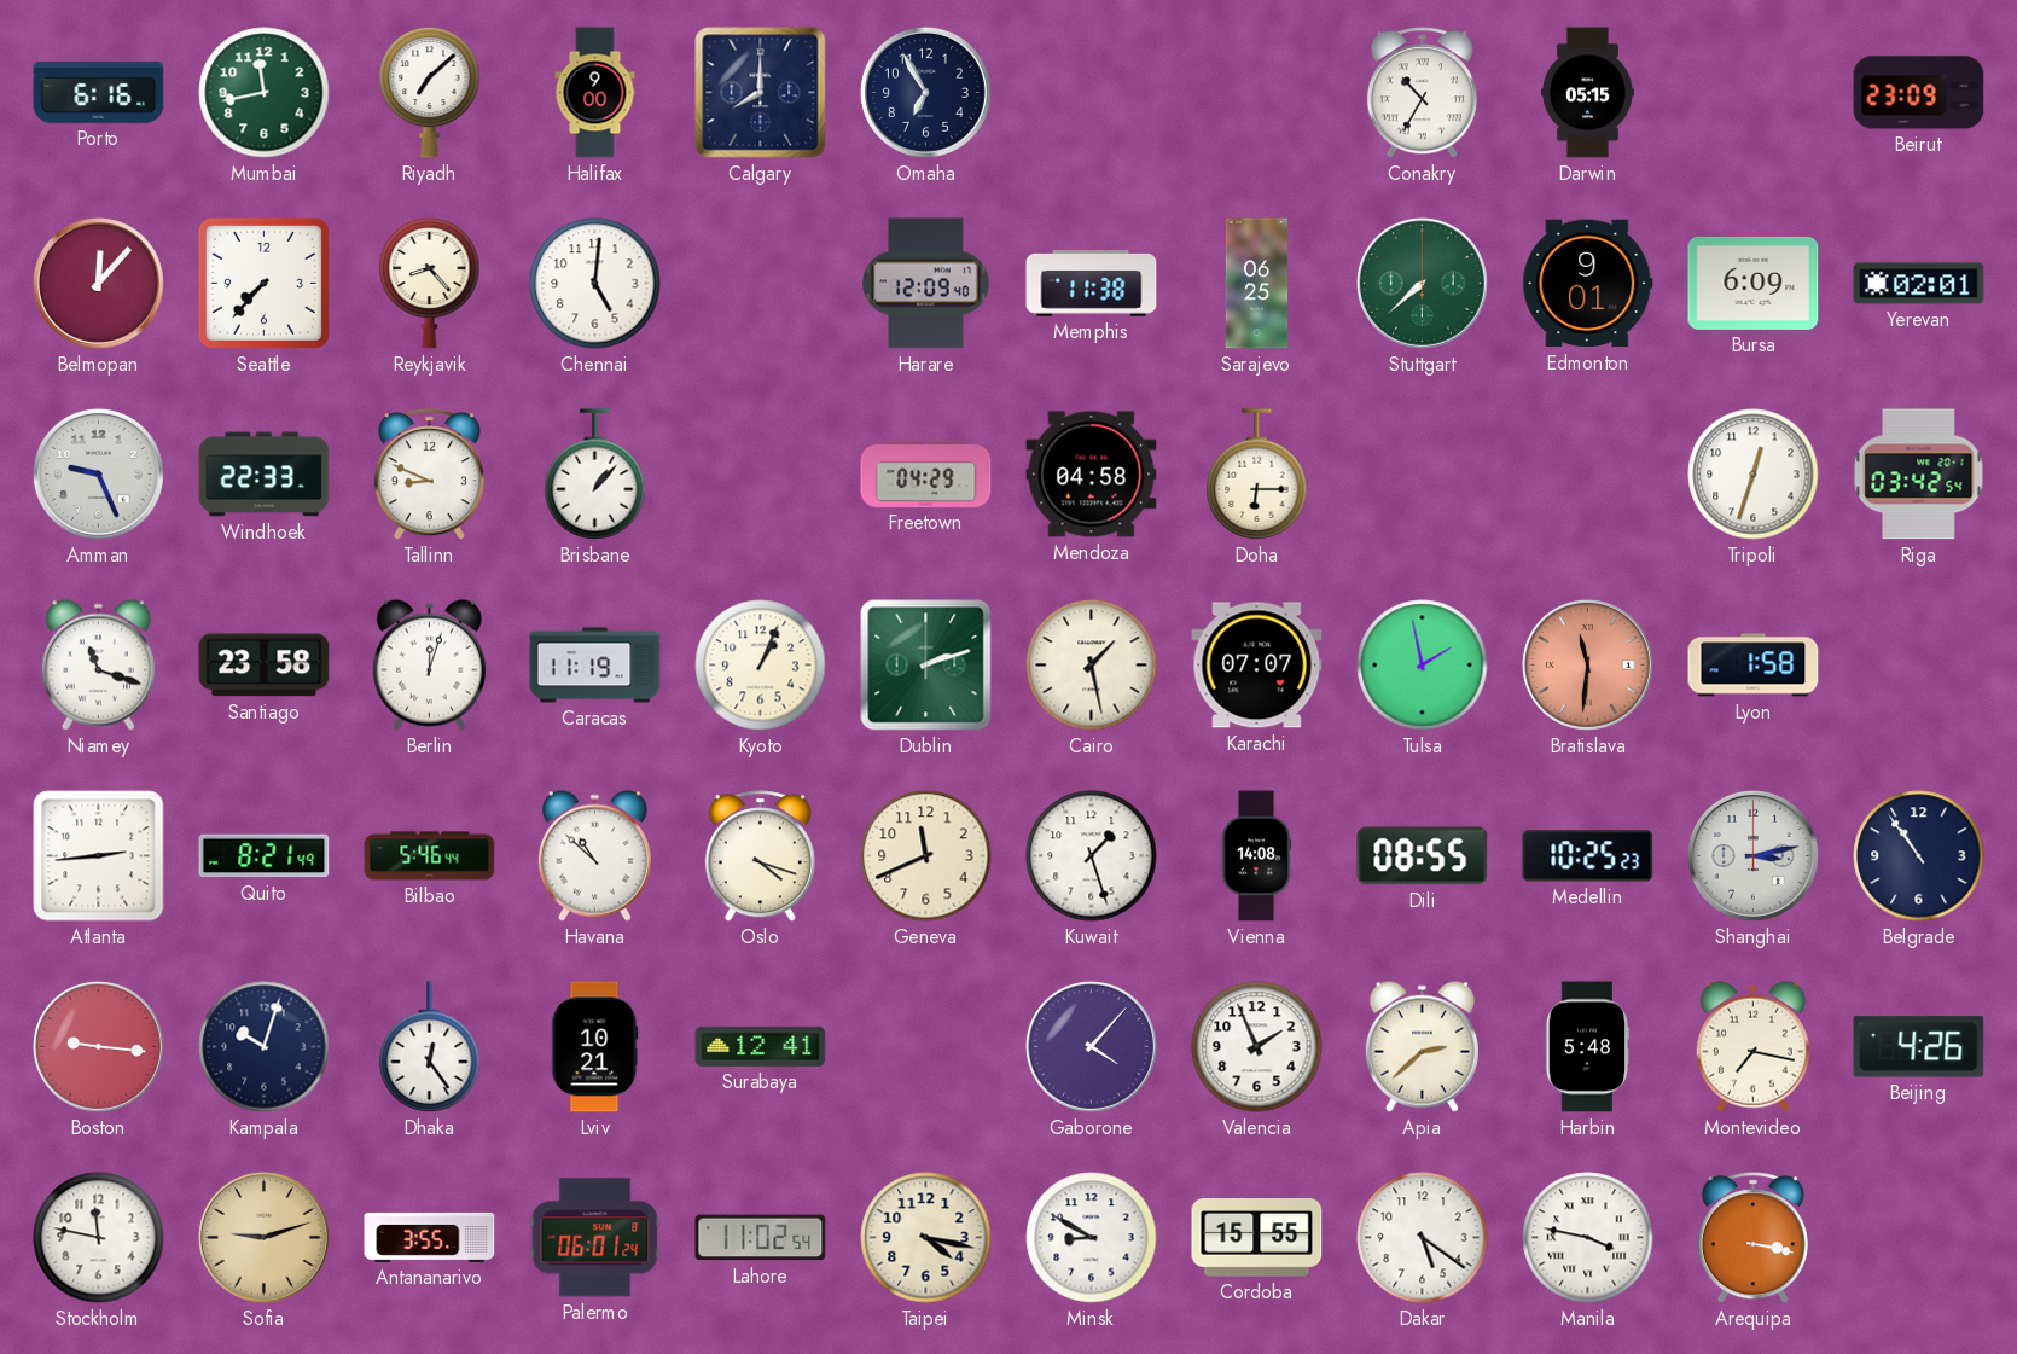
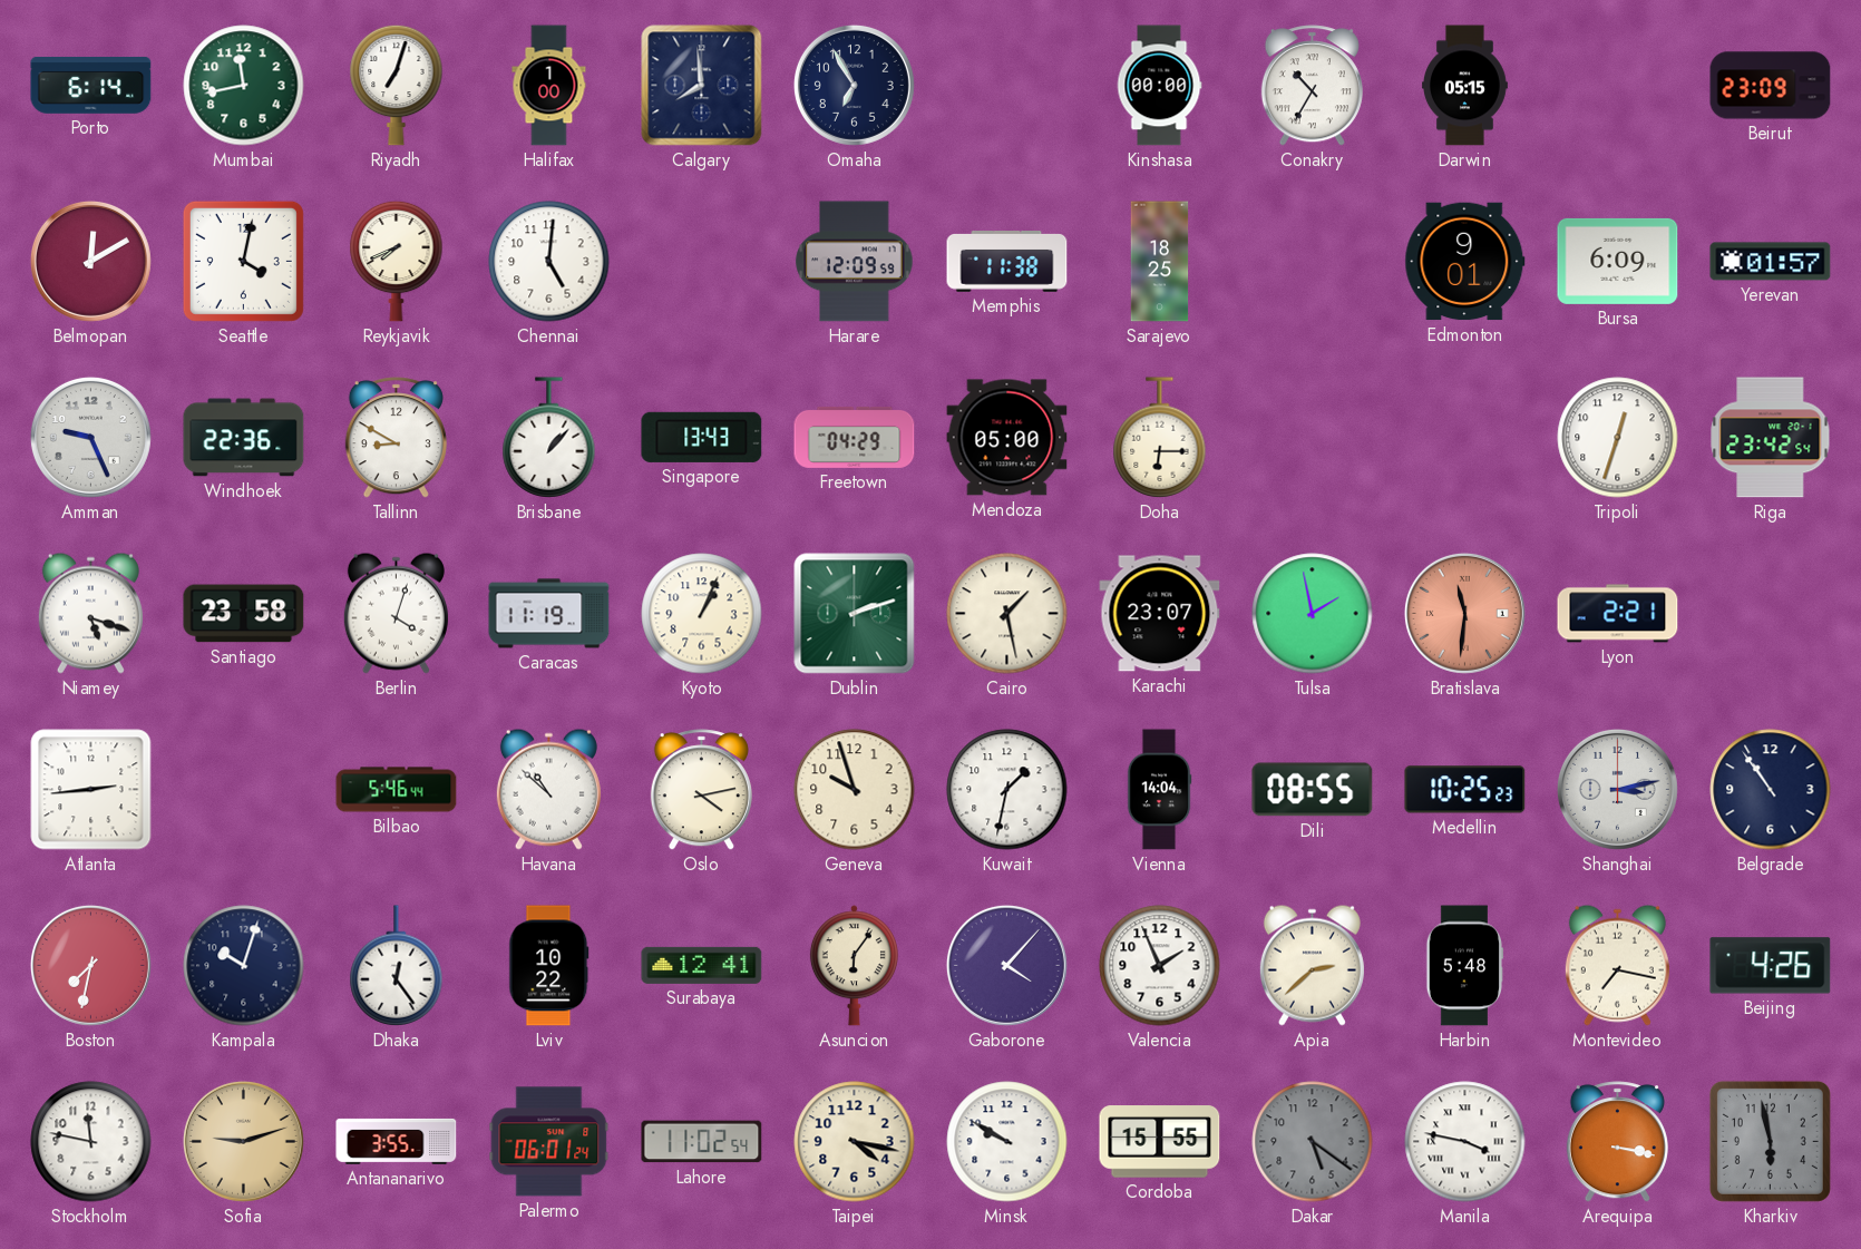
Porto: 6:16 -> 6:14
Riyadh: 7:08 -> 7:03
Halifax: 9:00 -> 1:00
Calgary: 8:00 -> 7:59
Kinshasa: none -> 00:00
Belmopan: 12:07 -> 12:10
Seattle: 7:37 -> 4:02
Reykjavik: 8:23 -> 7:41
Harare: 12:09:40 -> 12:09:59
Sarajevo: 06:25 -> 18:25
Stuttgart: 7:38 -> none
Yerevan: 02:01 -> 01:57
Windhoek: 22:33 -> 22:36
Tallinn: 8:49 -> 8:50
Singapore: none -> 13:43
Mendoza: 04:58 -> 05:00
Riga: 03:42 -> 23:42
Niamey: 11:18 -> 5:18
Berlin: 12:03 -> 4:03
Karachi: 07:07 -> 23:07
Lyon: 1:58 -> 2:21
Quito: 8:21 -> none
Oslo: 4:18 -> 4:13
Geneva: 11:41 -> 9:57
Kuwait: 1:27 -> 1:32
Vienna: 14:08 -> 14:04
Boston: 9:16 -> 7:32
Lviv: 10:21 -> 10:22
Asuncion: none -> 6:06
Minsk: 8:50 -> 9:50
Dakar dial: white -> grey
Kharkiv: none -> 5:58
